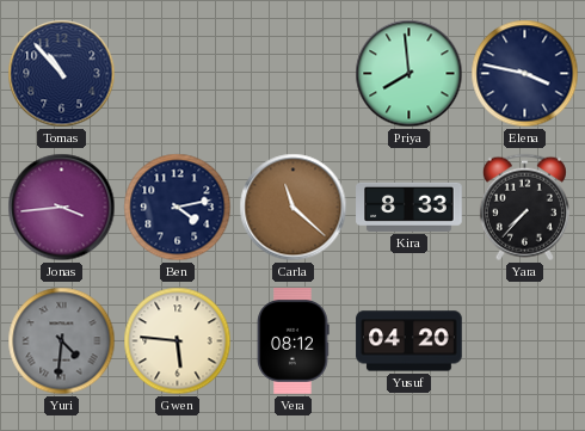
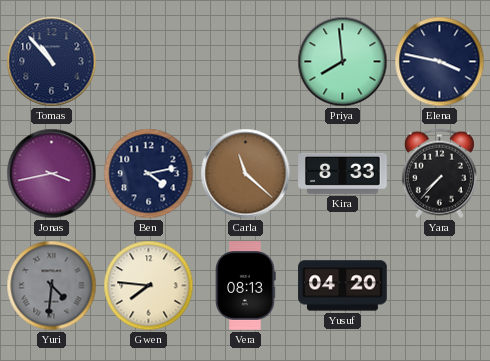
Jonas: 3:44 -> 3:43
Gwen: 5:46 -> 7:46
Vera: 08:12 -> 08:13
